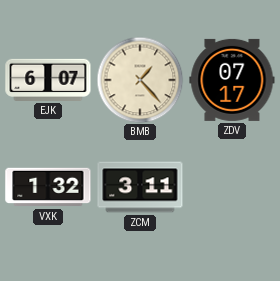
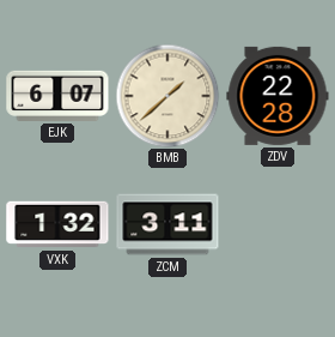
BMB: 1:23 -> 1:38
ZDV: 07:17 -> 22:28
